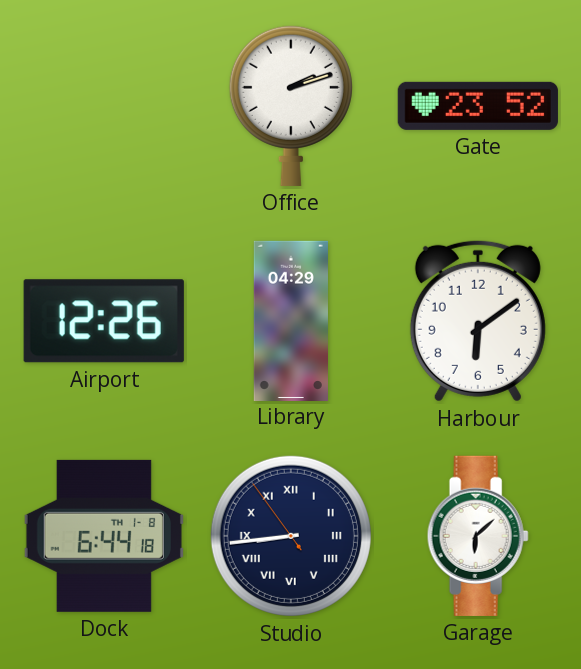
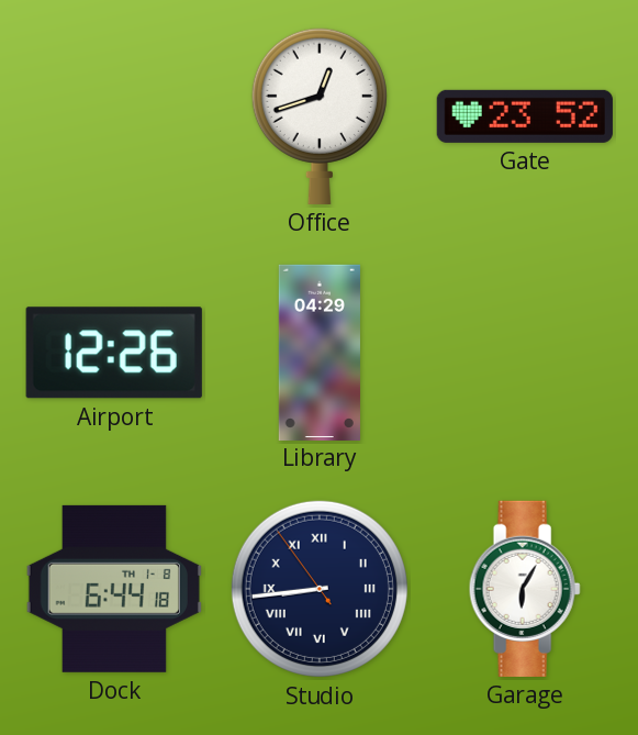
Office: 2:12 -> 12:42
Harbour: 6:09 -> none
Garage: 6:08 -> 6:05
